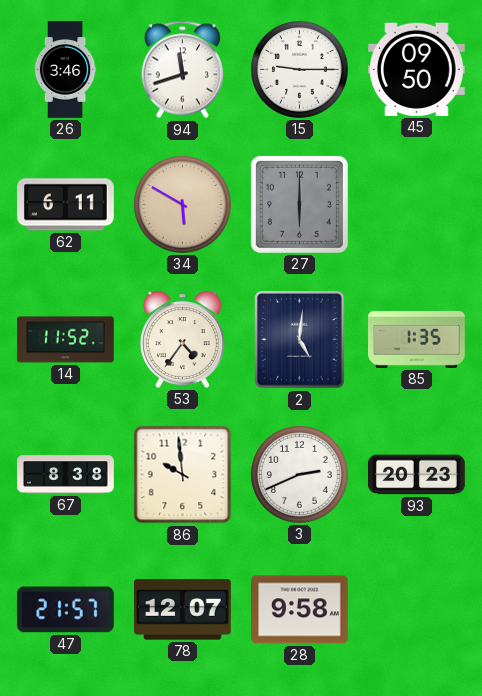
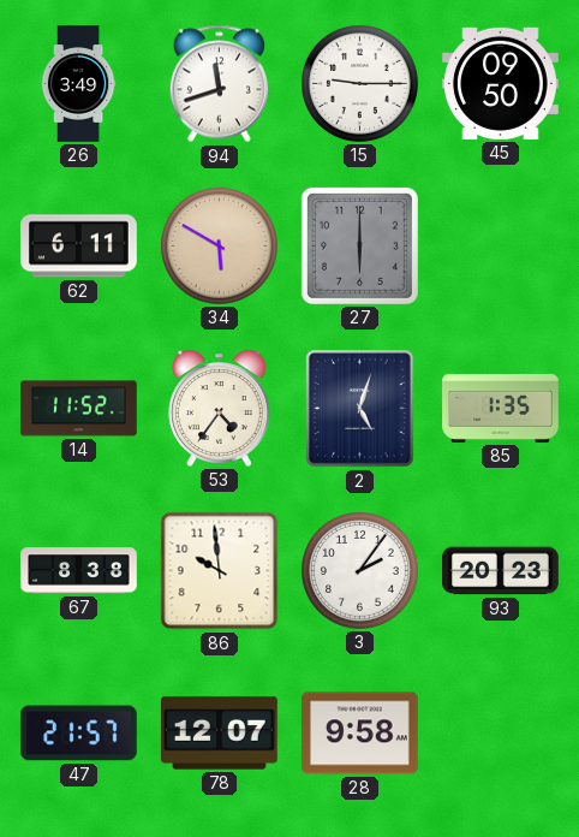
26: 3:46 -> 3:49
2: 5:01 -> 5:03
3: 2:41 -> 2:06
